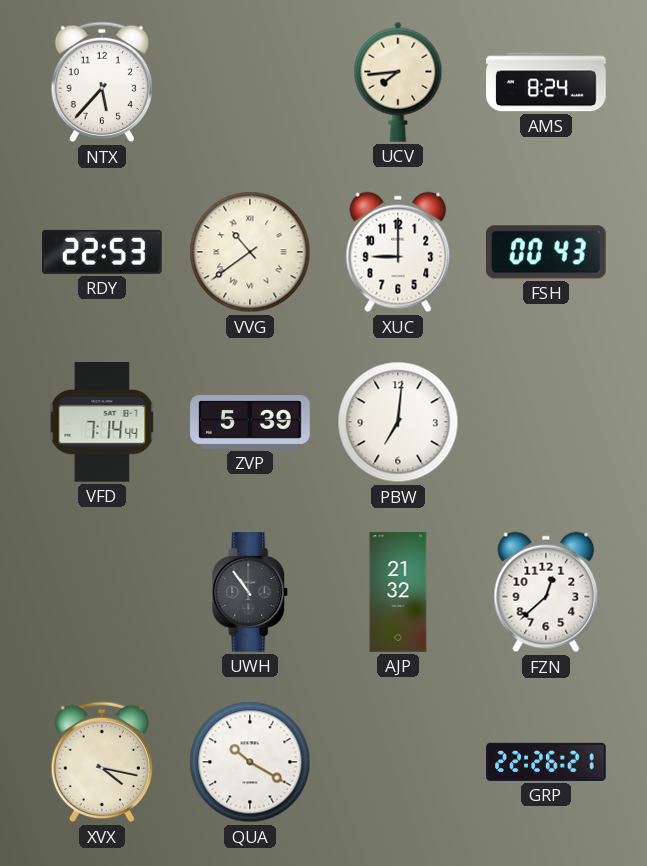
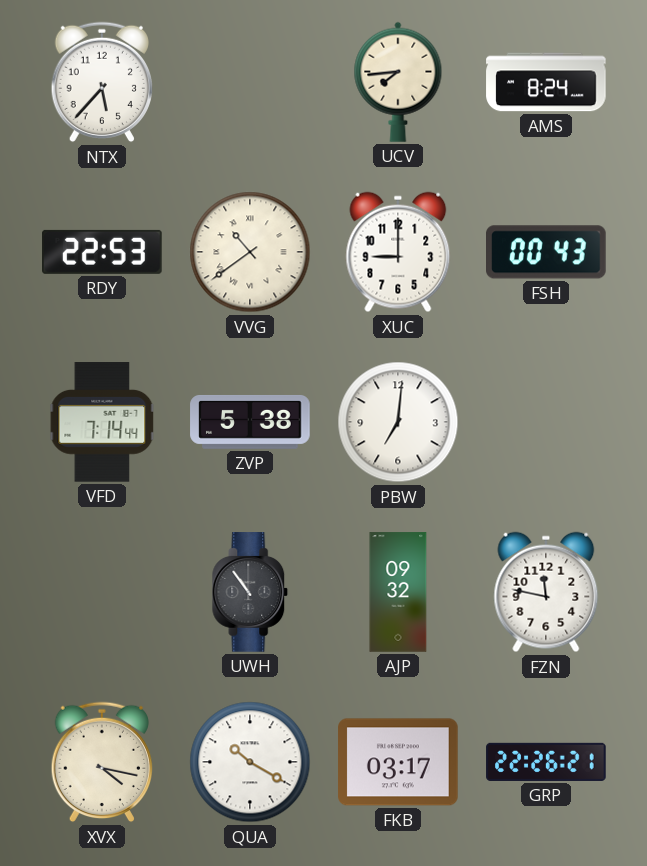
ZVP: 5:39 -> 5:38
AJP: 21:32 -> 09:32
FZN: 12:38 -> 11:47
FKB: none -> 03:17
